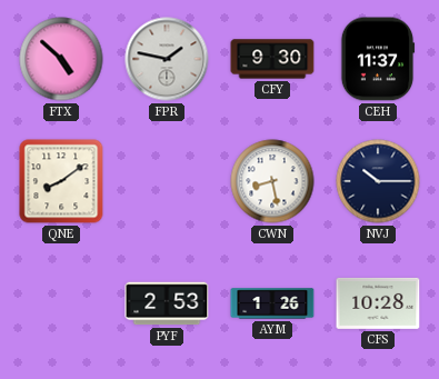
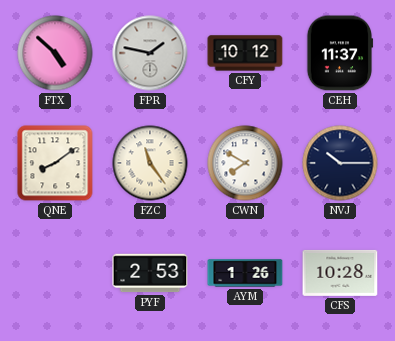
CFY: 9:30 -> 10:12
FZC: none -> 11:24
CWN: 8:28 -> 7:50
